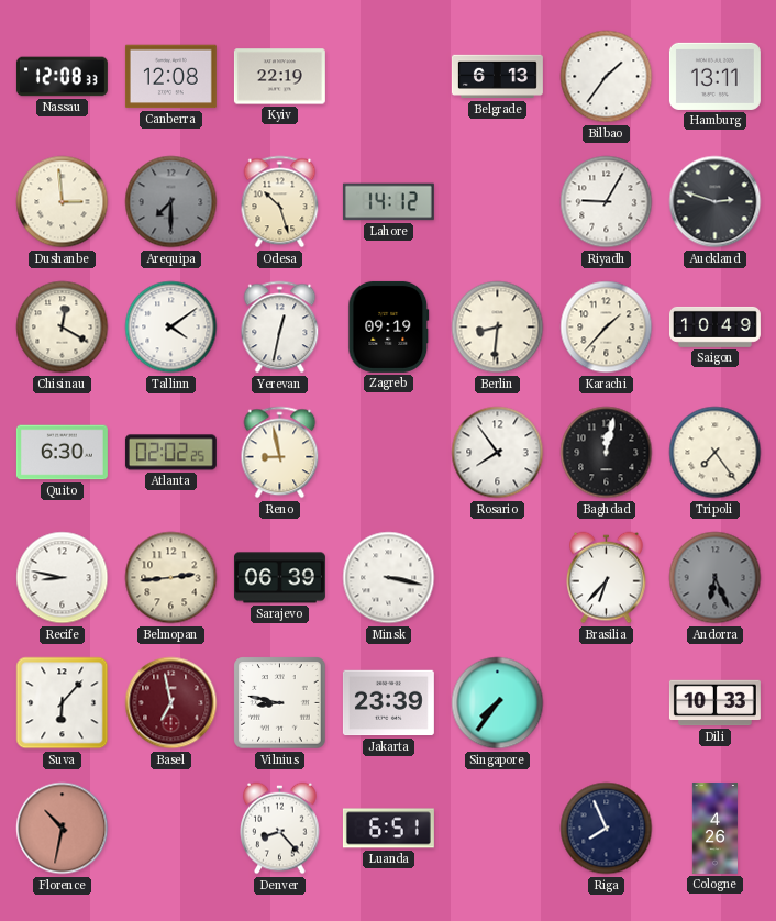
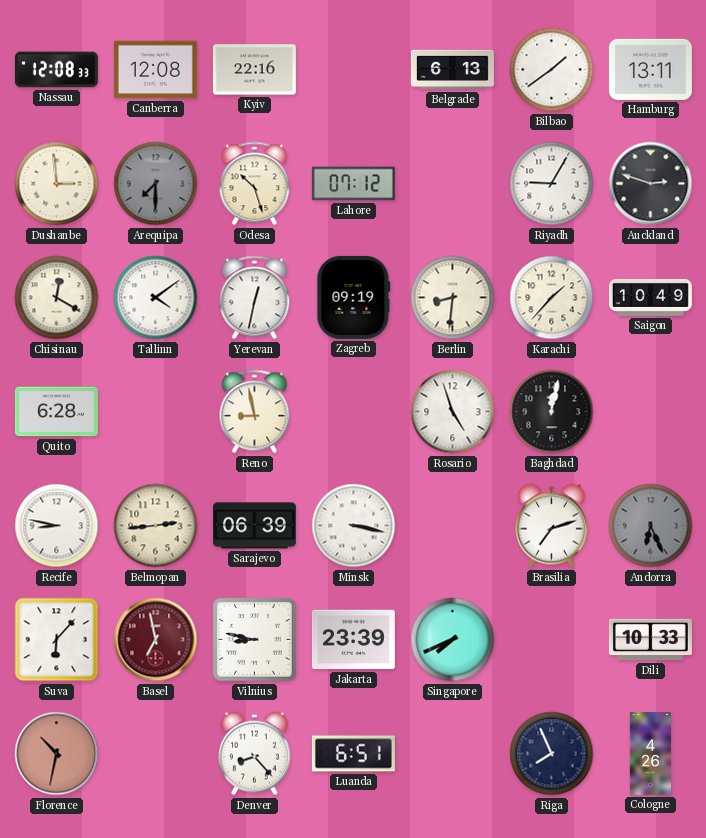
Kyiv: 22:19 -> 22:16
Bilbao: 1:36 -> 1:39
Lahore: 14:12 -> 07:12
Quito: 6:30 -> 6:28
Atlanta: 02:02 -> none
Rosario: 7:54 -> 4:57
Tripoli: 7:24 -> none
Brasilia: 6:37 -> 7:12
Singapore: 7:36 -> 7:41
